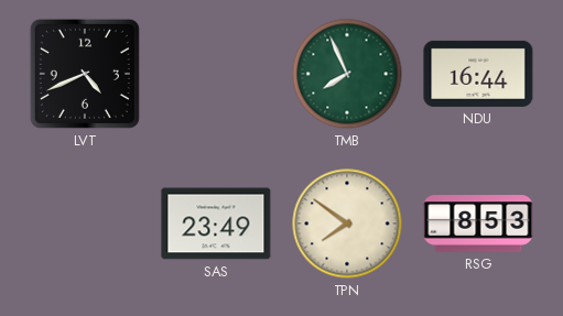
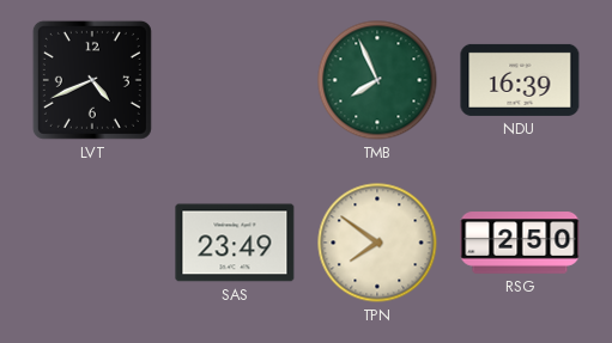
NDU: 16:44 -> 16:39
RSG: 8:53 -> 2:50
